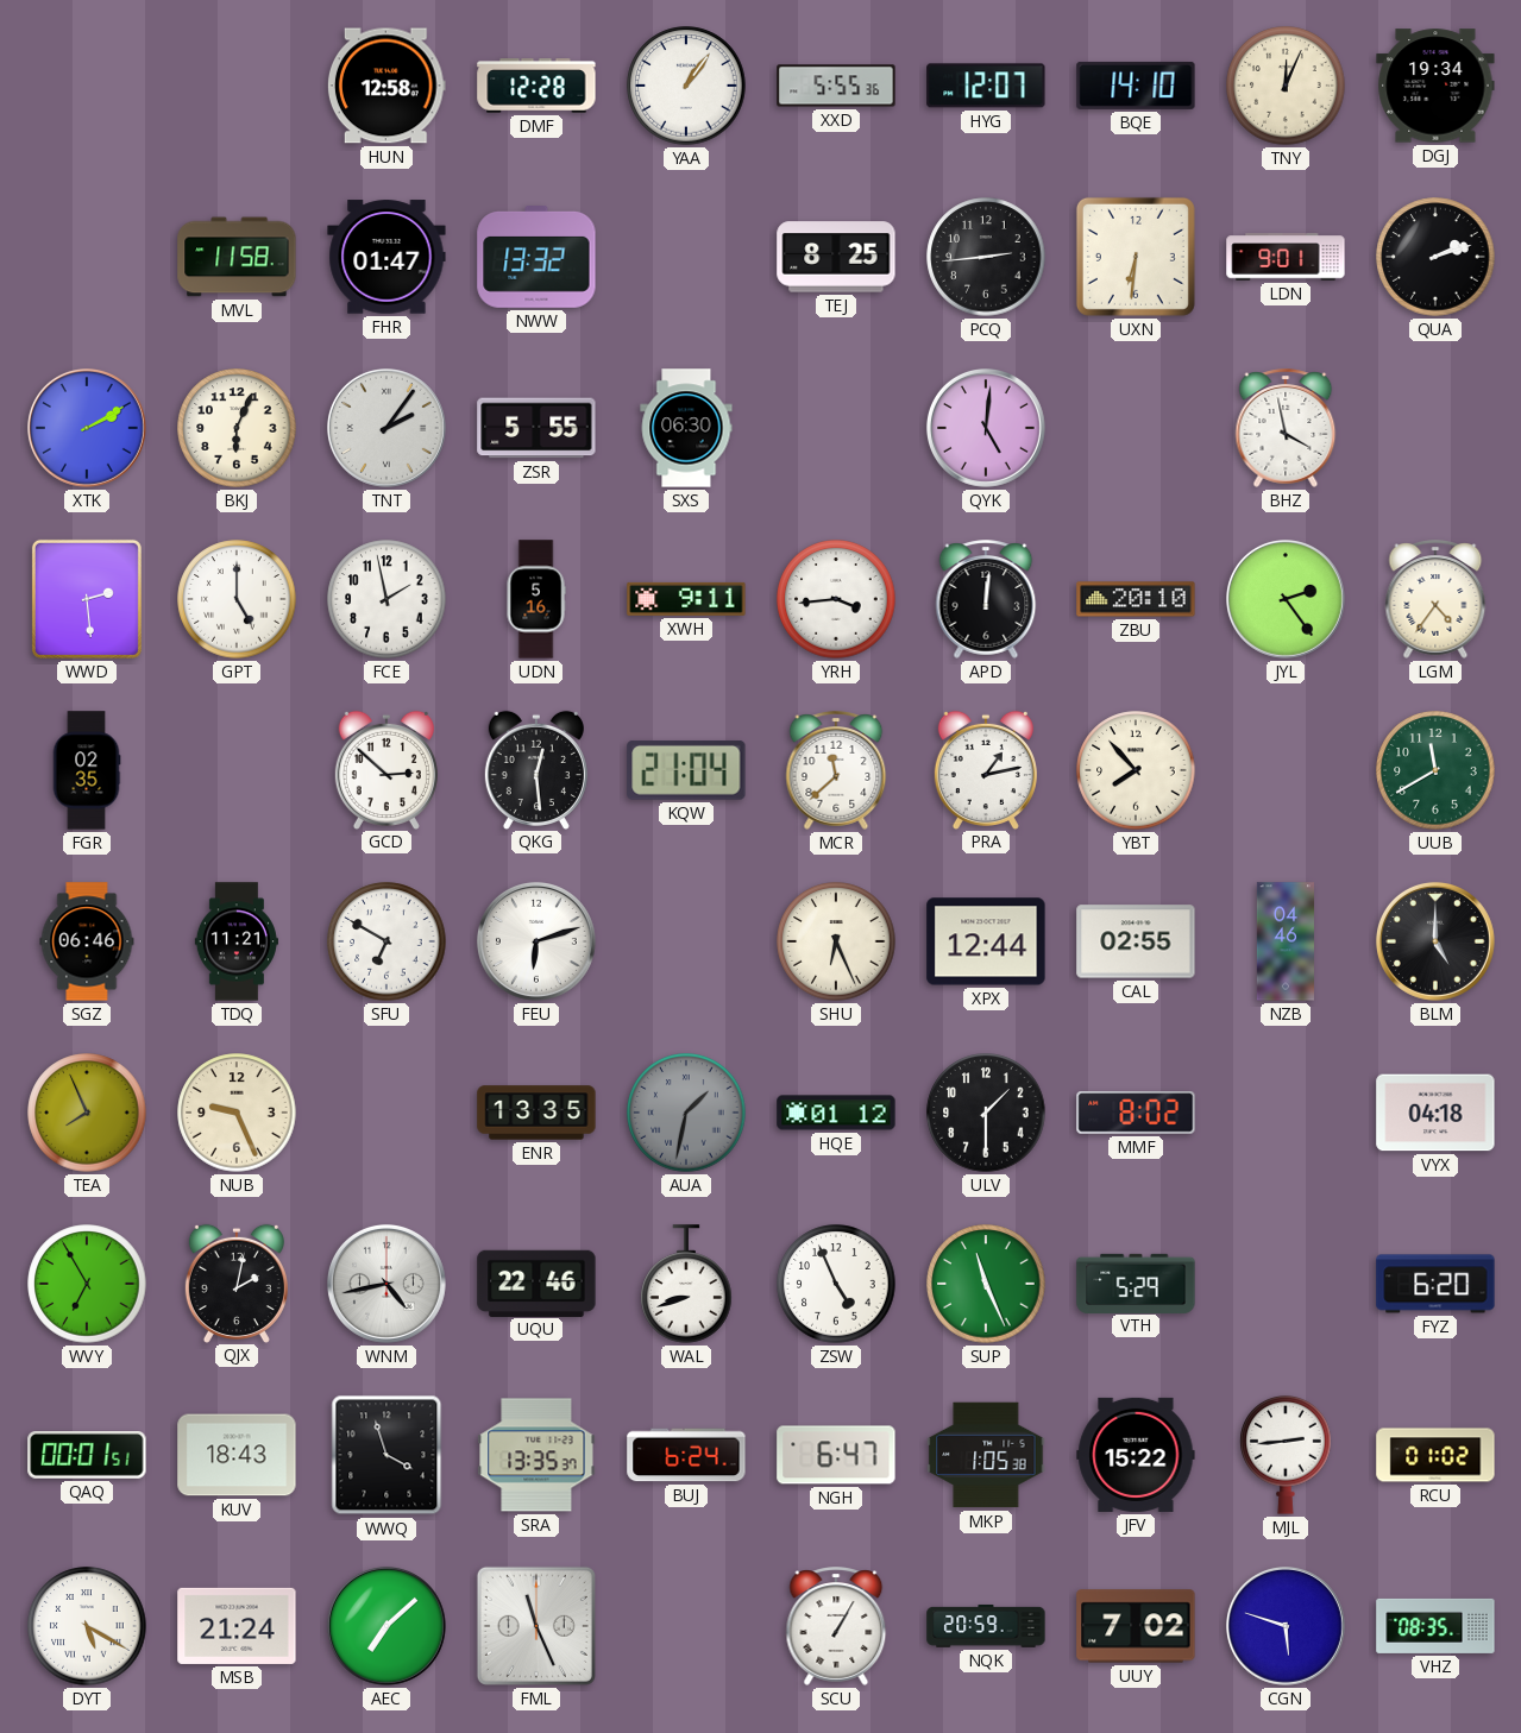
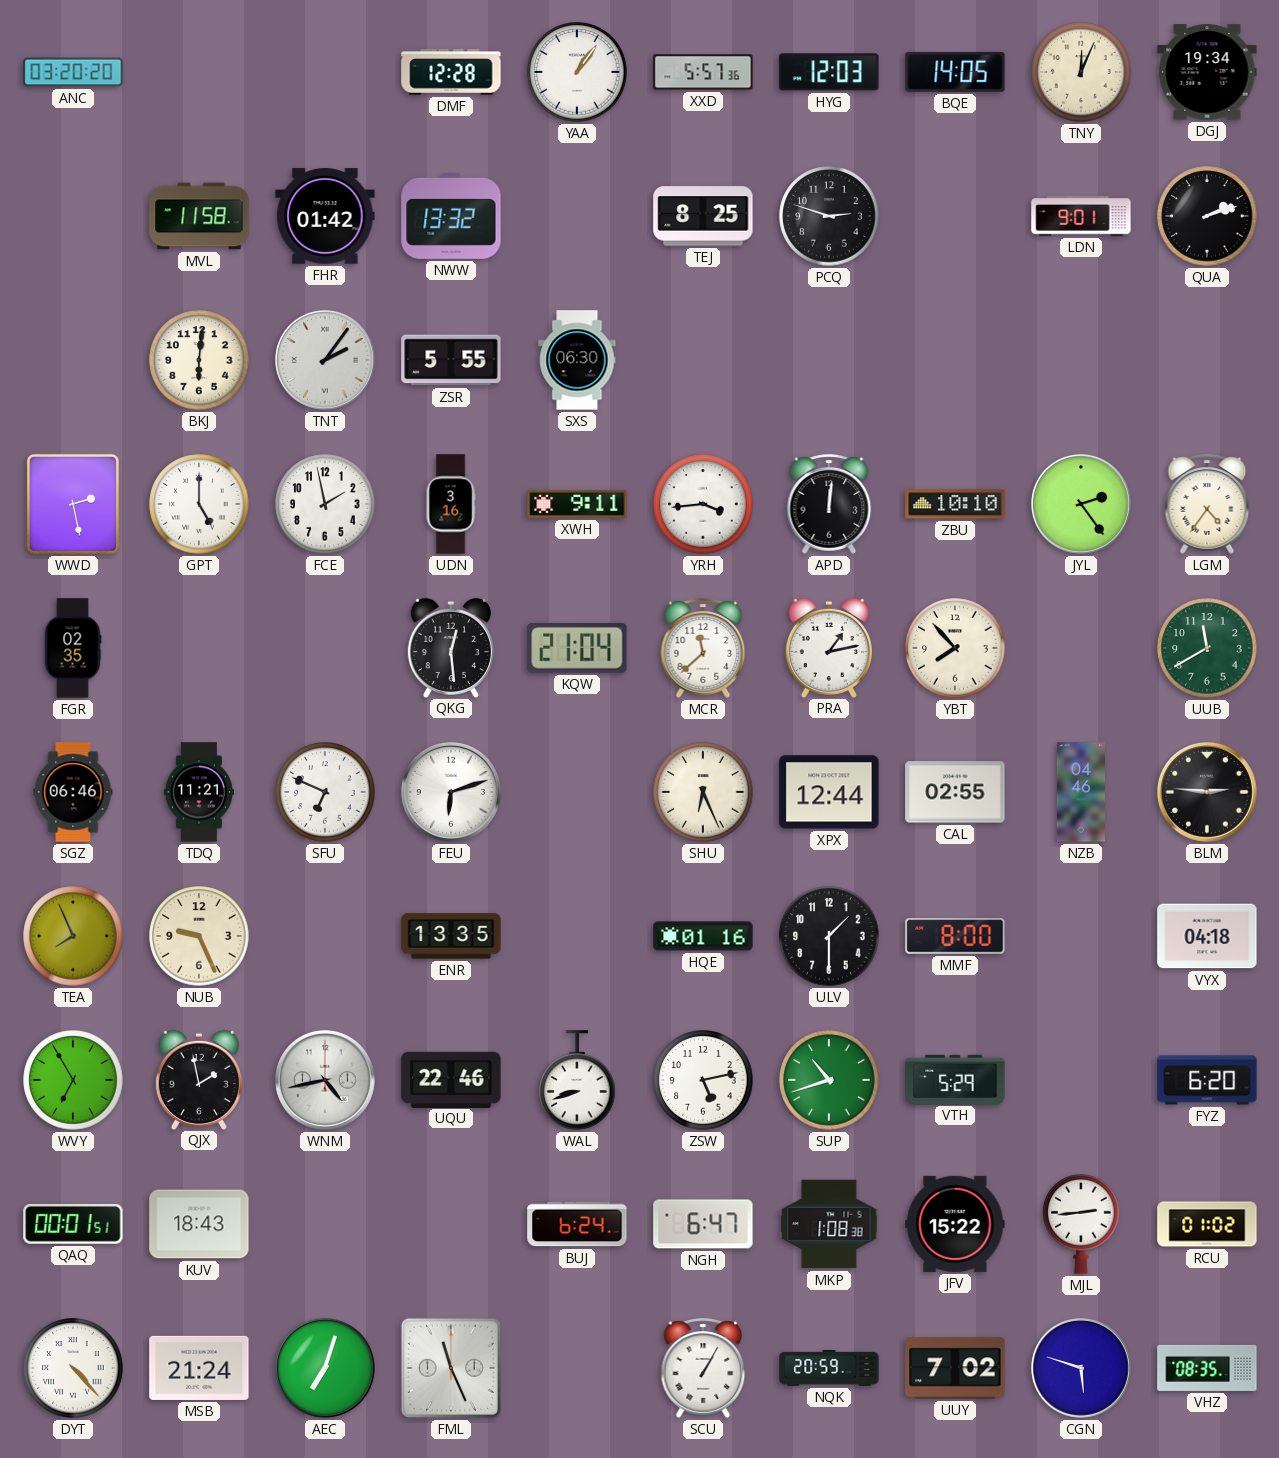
ANC: none -> 03:20
HUN: 12:58 -> none
XXD: 5:55 -> 5:57
HYG: 12:07 -> 12:03
BQE: 14:10 -> 14:05
FHR: 01:47 -> 01:42
PCQ: 2:44 -> 2:48
UXN: 6:31 -> none
XTK: 2:10 -> none
BKJ: 6:04 -> 6:01
QYK: 5:01 -> none
BHZ: 3:58 -> none
WWD: 2:29 -> 2:28
UDN: 5:16 -> 3:16
ZBU: 20:10 -> 10:10
GCD: 2:52 -> none
SFU: 6:50 -> 6:49
BLM: 5:00 -> 2:46
AUA: 1:32 -> none
HQE: 01:12 -> 01:16
MMF: 8:02 -> 8:00
QJX: 2:02 -> 1:58
ZSW: 4:56 -> 5:13
SUP: 11:26 -> 10:42
WWQ: 3:57 -> none
SRA: 13:35 -> none
MKP: 1:05 -> 1:08
DYT: 5:20 -> 4:23
AEC: 7:08 -> 7:03
